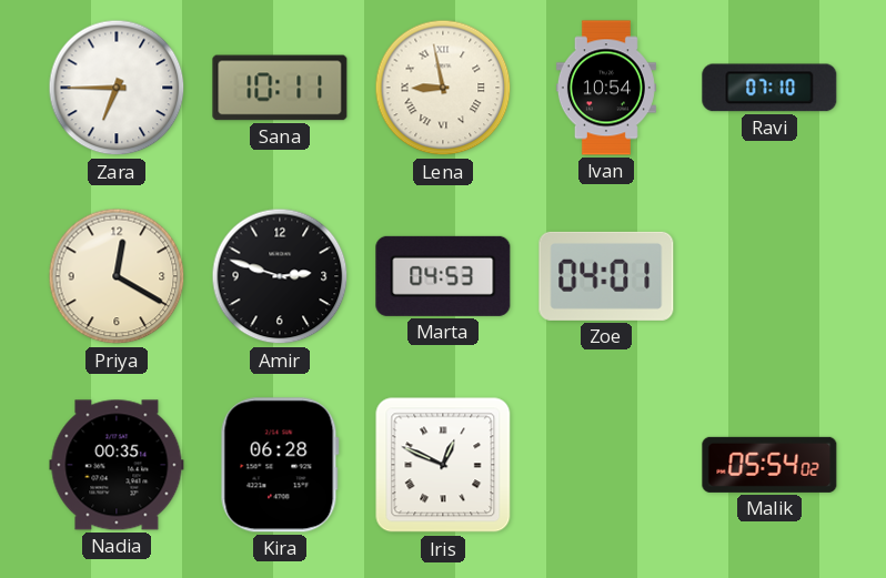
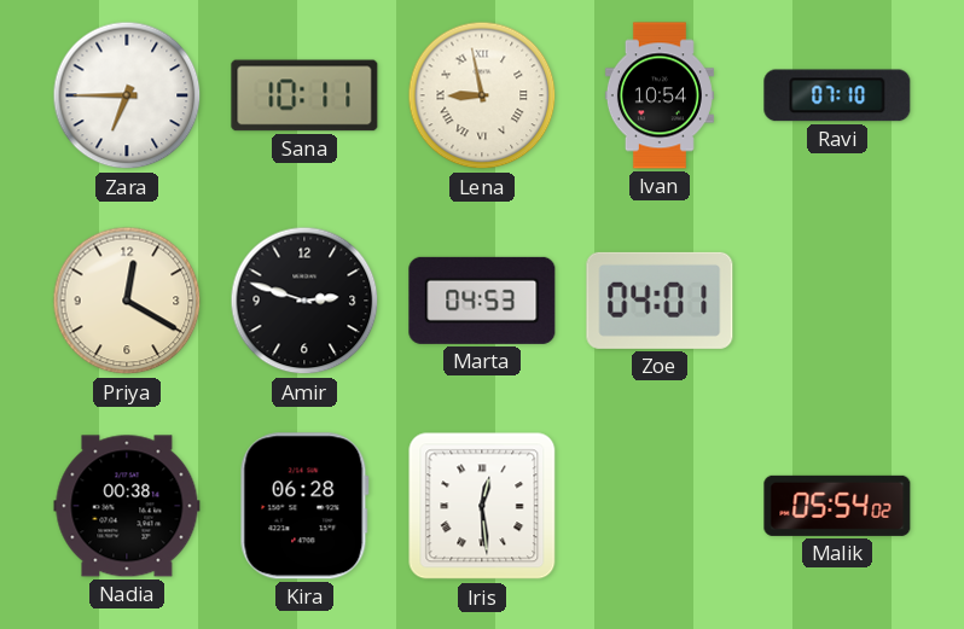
Nadia: 00:35 -> 00:38
Iris: 12:49 -> 12:29
